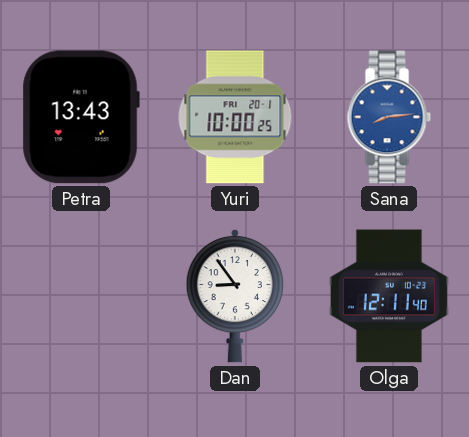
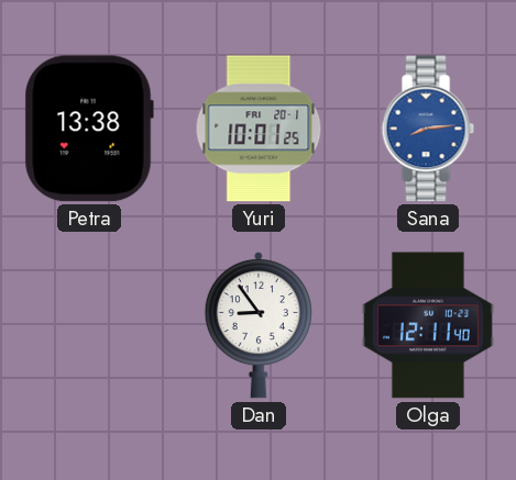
Petra: 13:43 -> 13:38
Yuri: 10:00 -> 10:01
